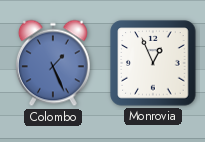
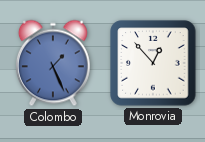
Monrovia: 12:56 -> 12:53
